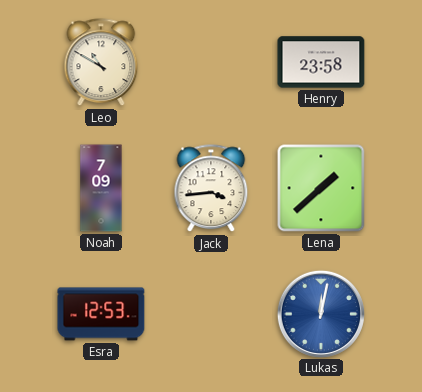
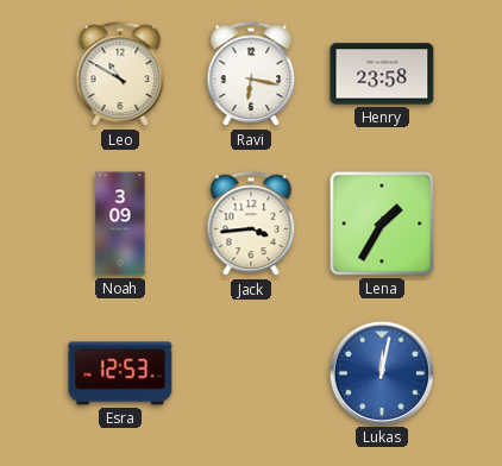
Ravi: none -> 6:17
Noah: 7:09 -> 3:09
Lena: 1:38 -> 1:35
